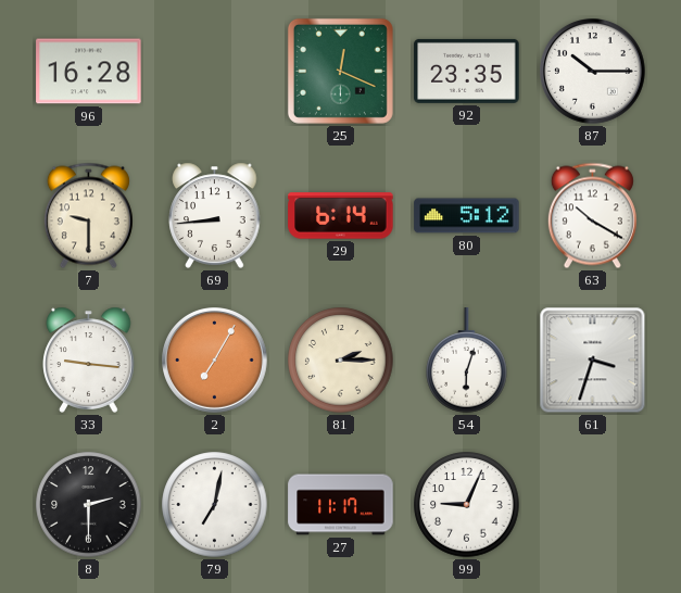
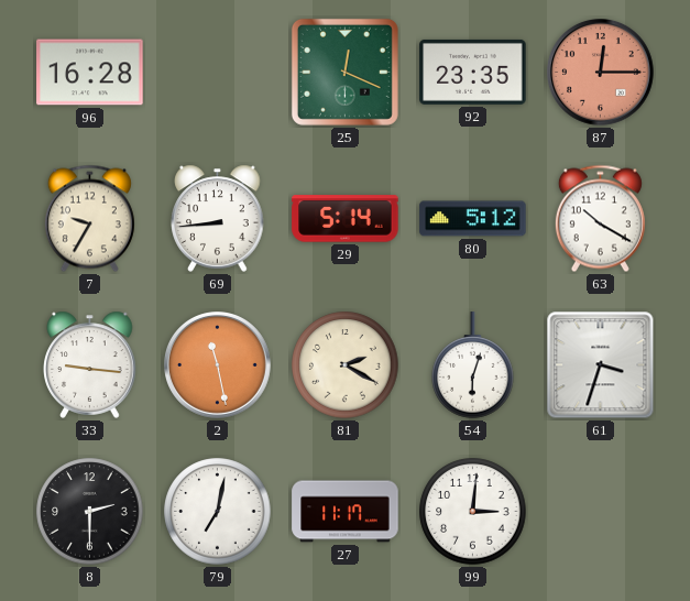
87: 10:15 -> 12:15
87 dial: white -> salmon
7: 9:30 -> 9:35
29: 6:14 -> 5:14
2: 7:05 -> 11:28
81: 2:15 -> 2:20
99: 9:04 -> 3:01
